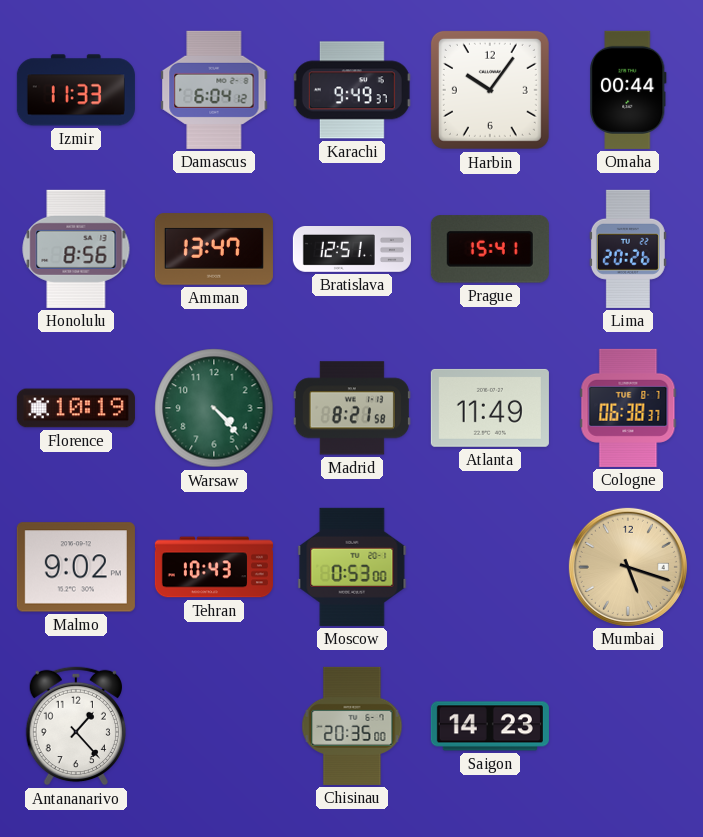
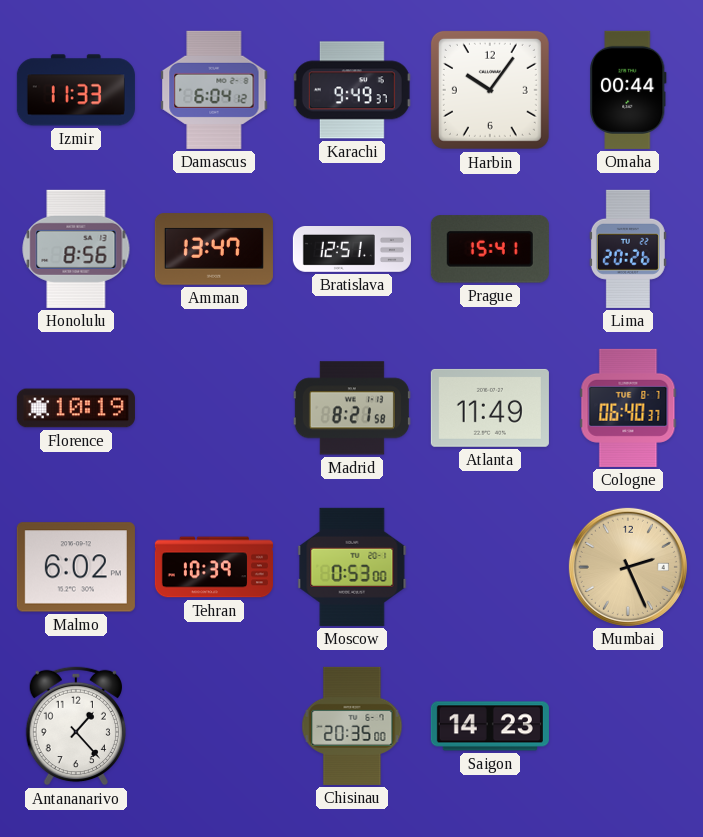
Warsaw: 4:23 -> none
Cologne: 06:38 -> 06:40
Malmo: 9:02 -> 6:02
Tehran: 10:43 -> 10:39
Mumbai: 5:18 -> 2:26
